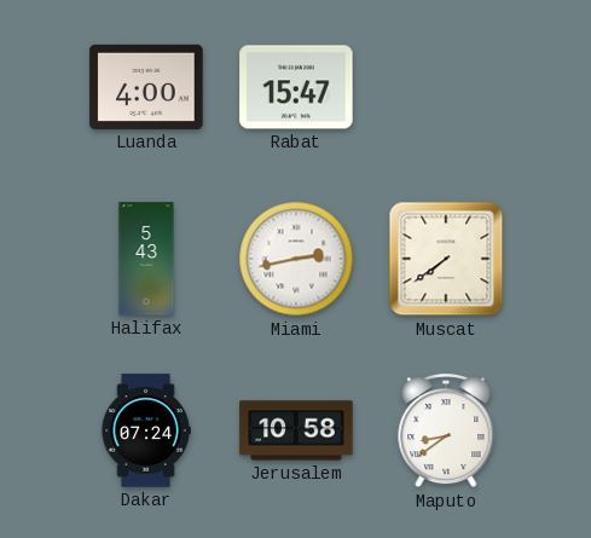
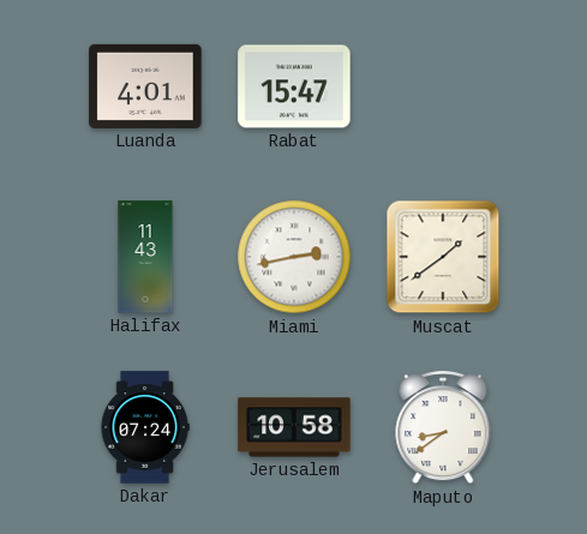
Luanda: 4:00 -> 4:01
Halifax: 5:43 -> 11:43
Muscat: 7:39 -> 1:39
